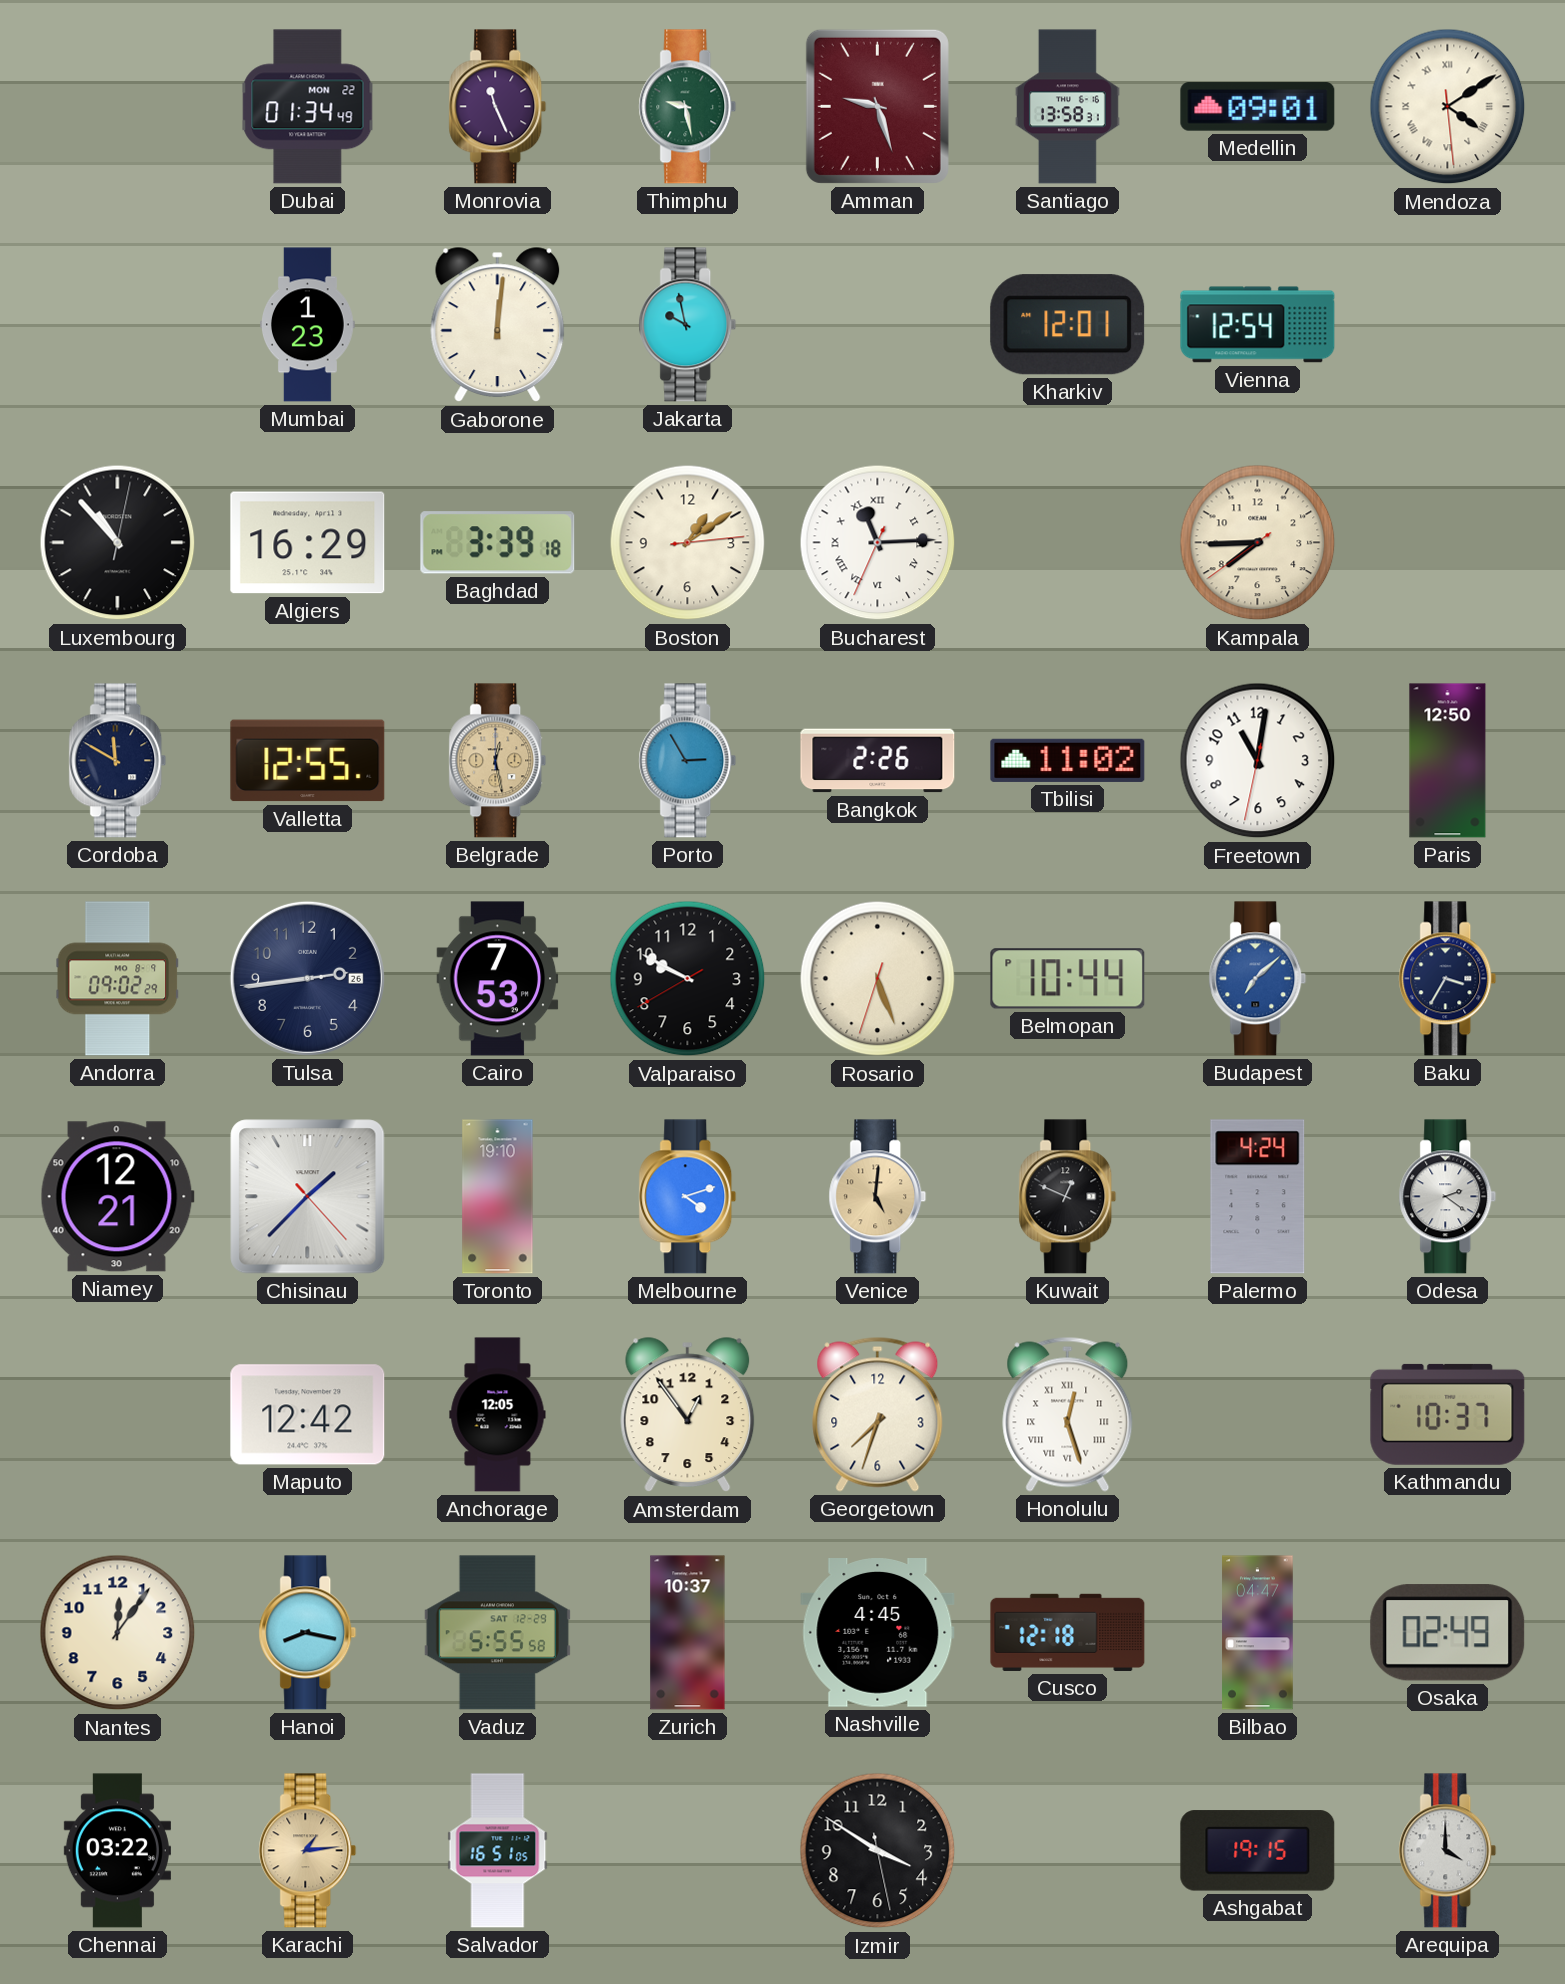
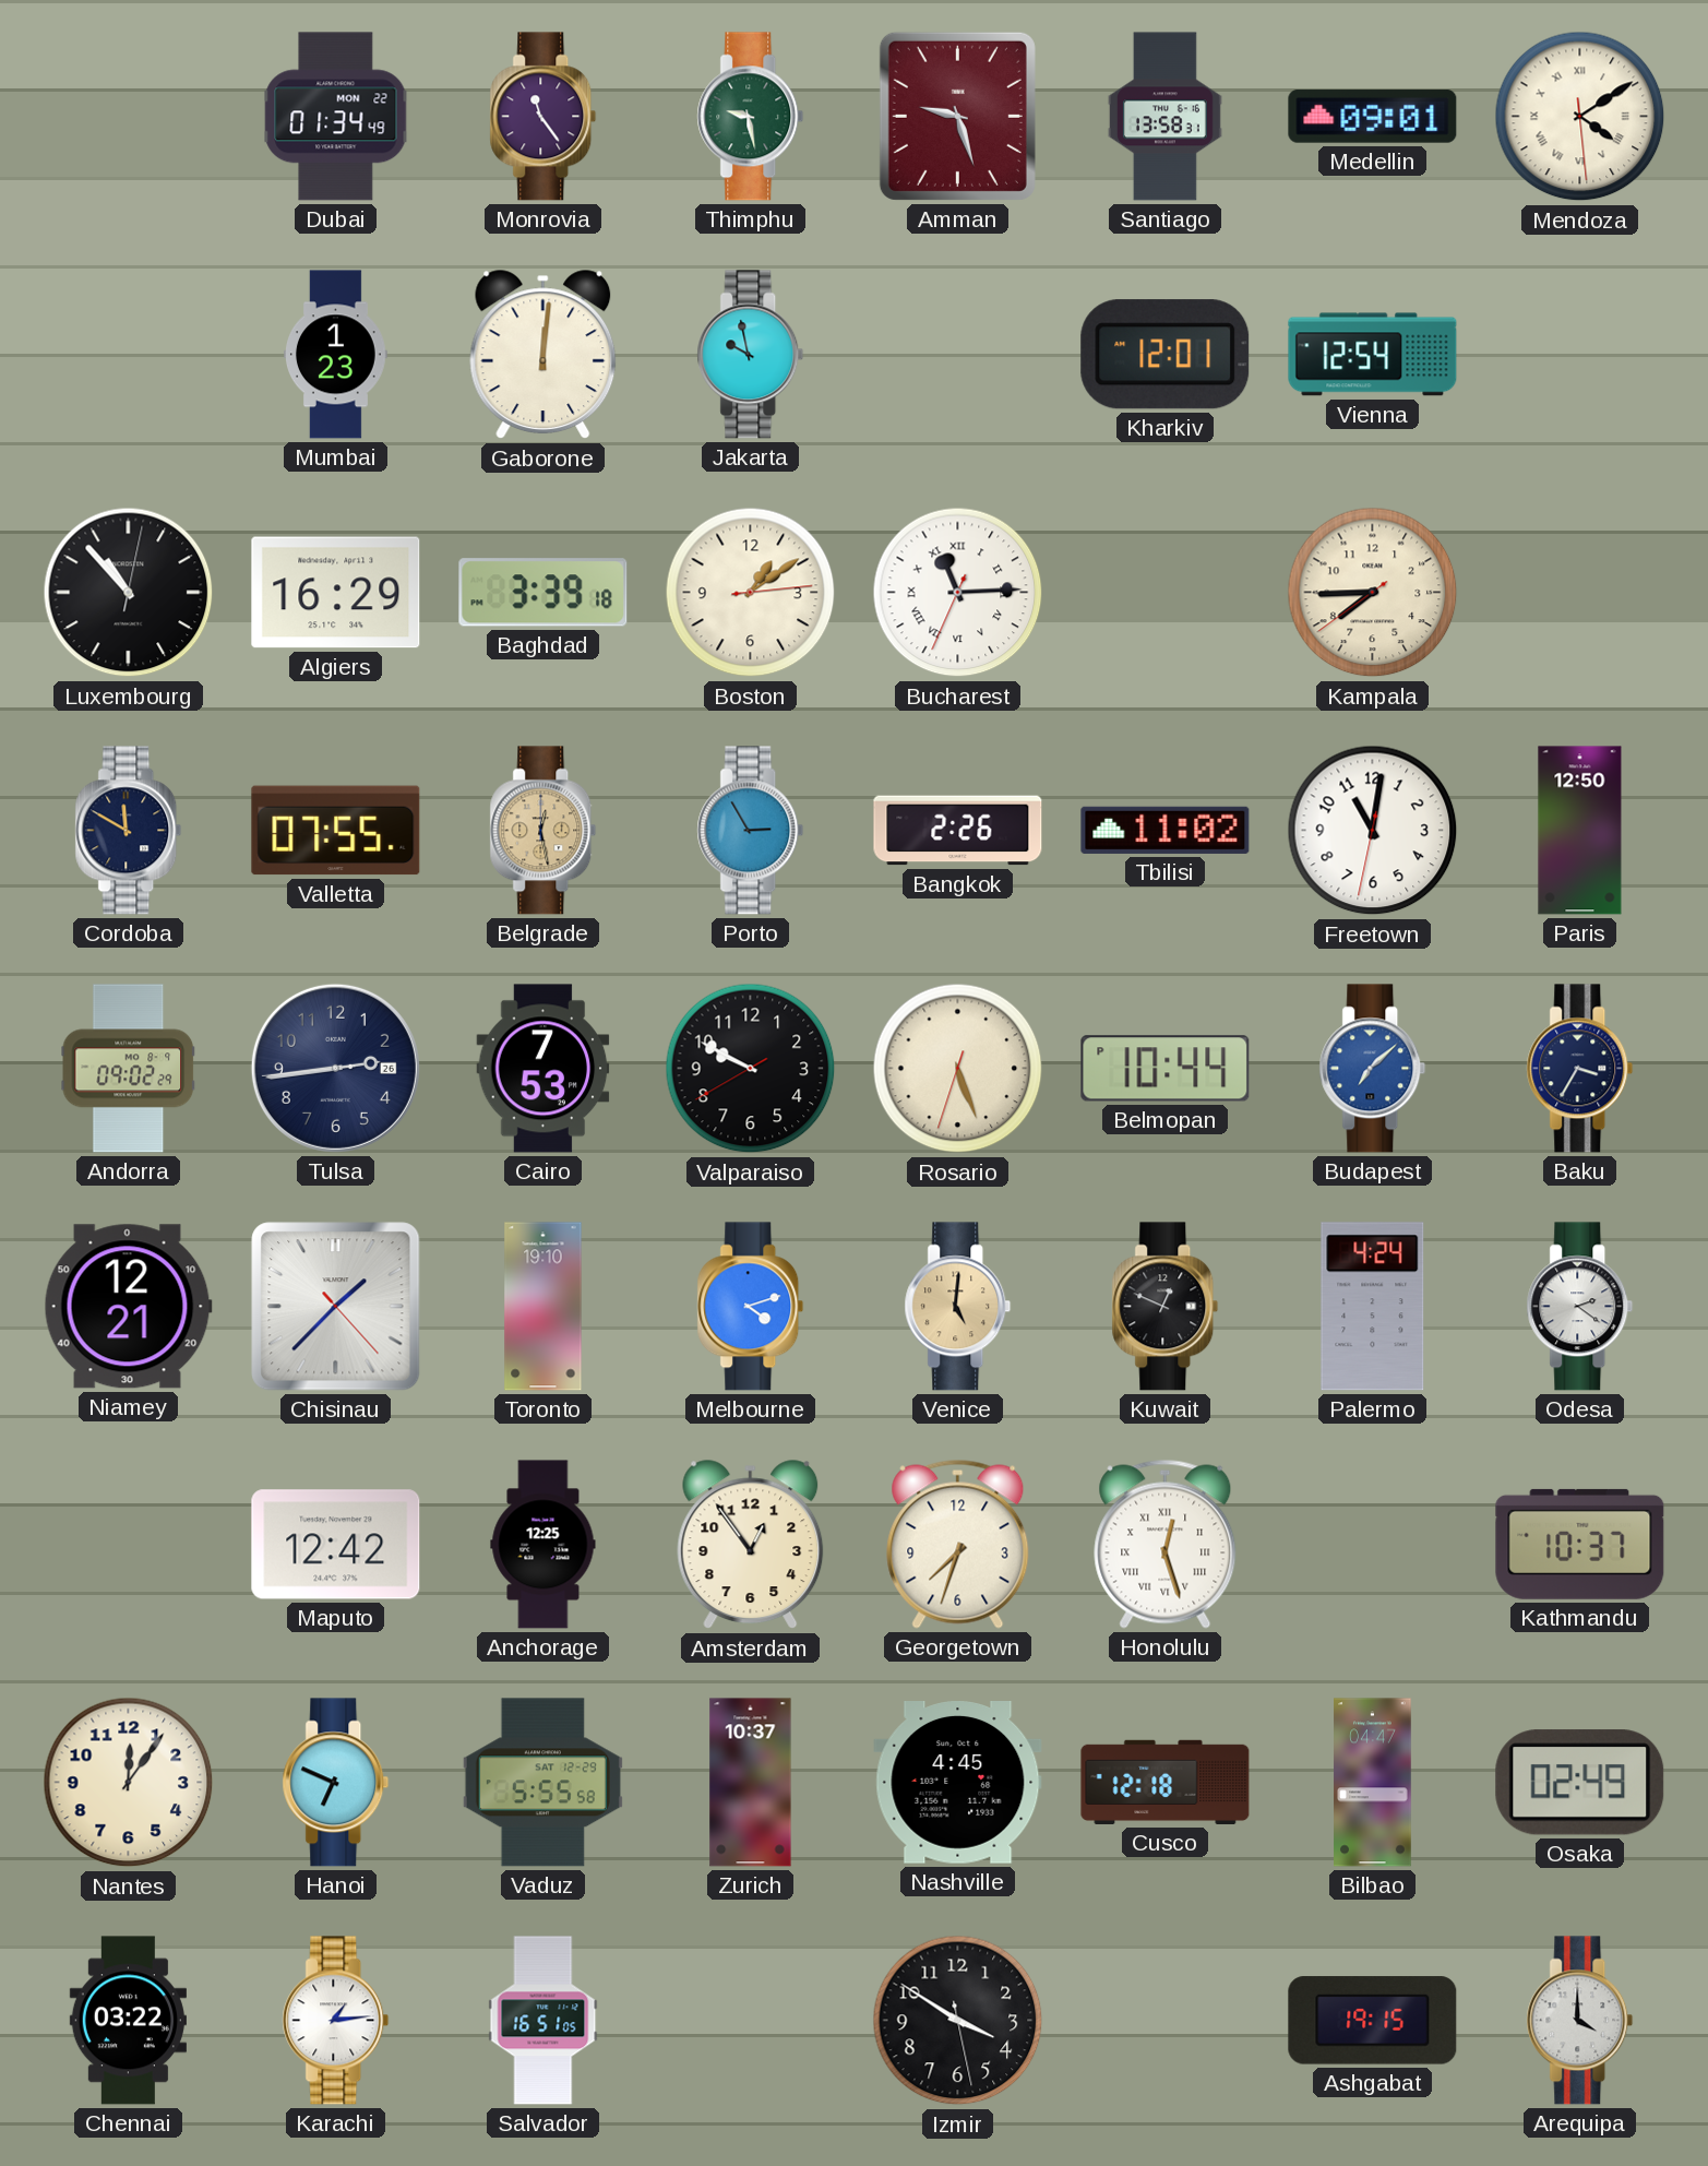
Monrovia: 11:26 -> 11:24
Valletta: 12:55 -> 07:55
Anchorage: 12:05 -> 12:25
Hanoi: 8:17 -> 6:49
Karachi dial: champagne -> white
